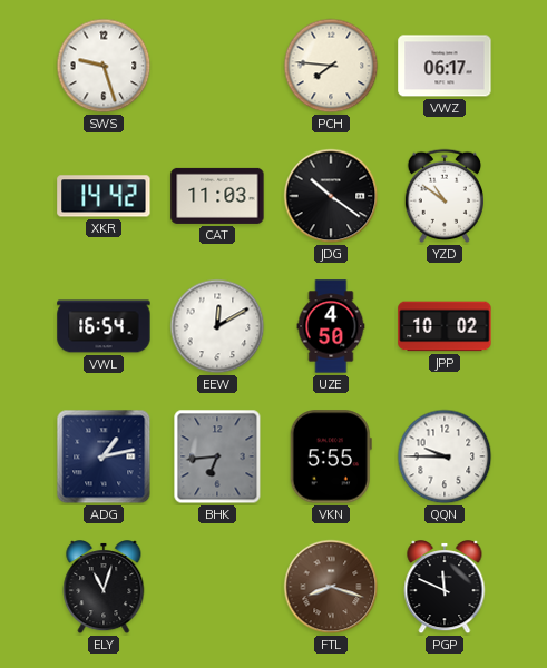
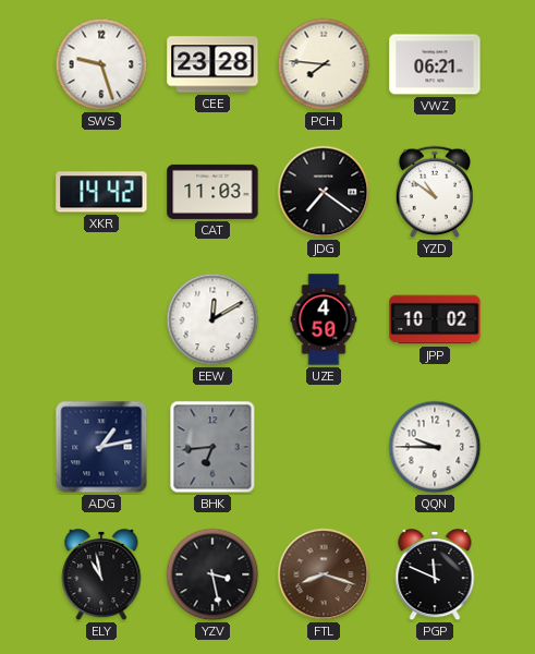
CEE: none -> 23:28
VWZ: 06:17 -> 06:21
JDG: 10:21 -> 7:21
VWL: 16:54 -> none
VKN: 5:55 -> none
ELY: 11:03 -> 10:58
YZV: none -> 3:28
